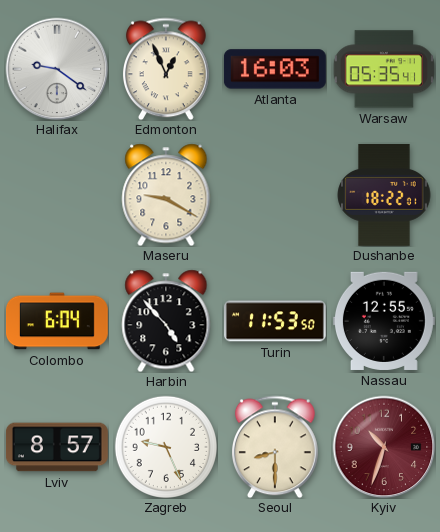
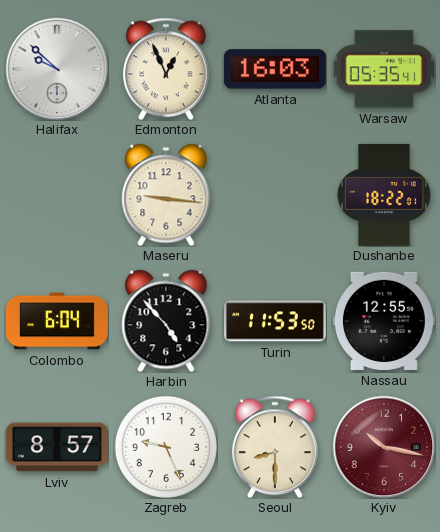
Halifax: 9:21 -> 9:52
Maseru: 9:20 -> 9:16
Kyiv: 10:33 -> 10:17
